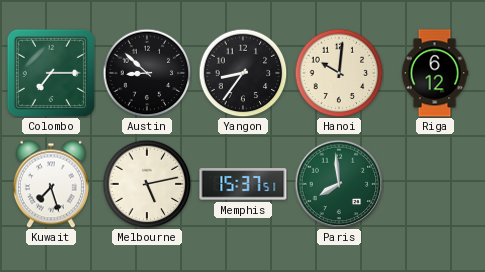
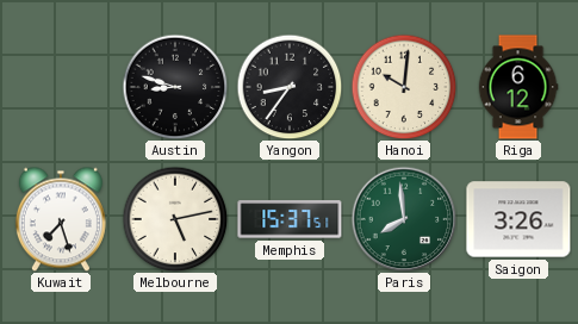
Colombo: 7:15 -> none
Austin: 8:52 -> 8:48
Saigon: none -> 3:26
